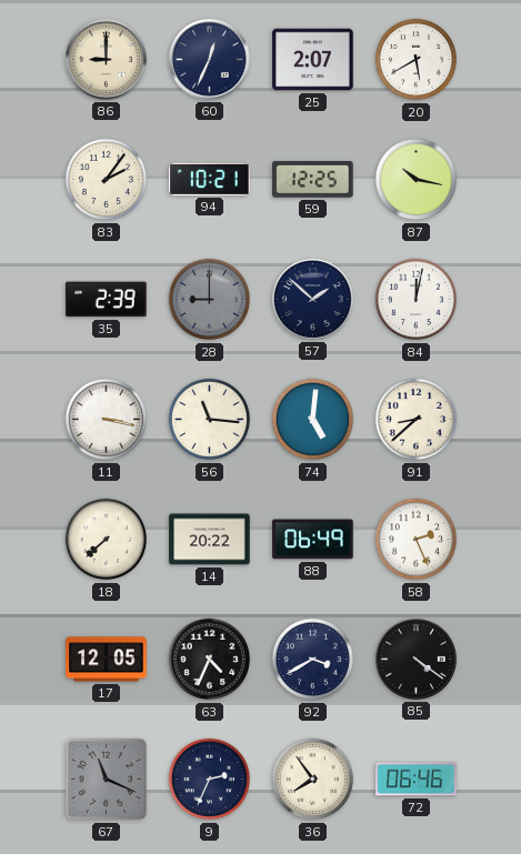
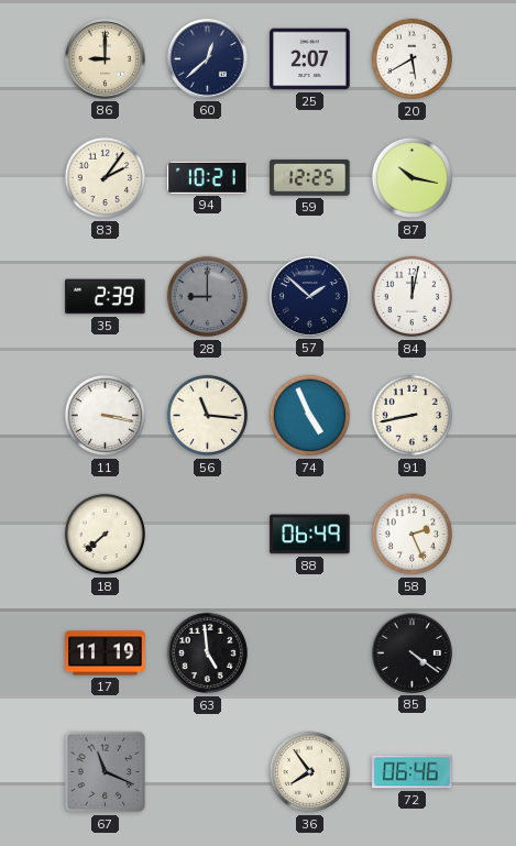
60: 12:34 -> 12:38
74: 5:01 -> 4:56
91: 8:38 -> 8:43
14: 20:22 -> none
17: 12:05 -> 11:19
63: 4:34 -> 4:59
92: 3:40 -> none
9: 2:34 -> none
